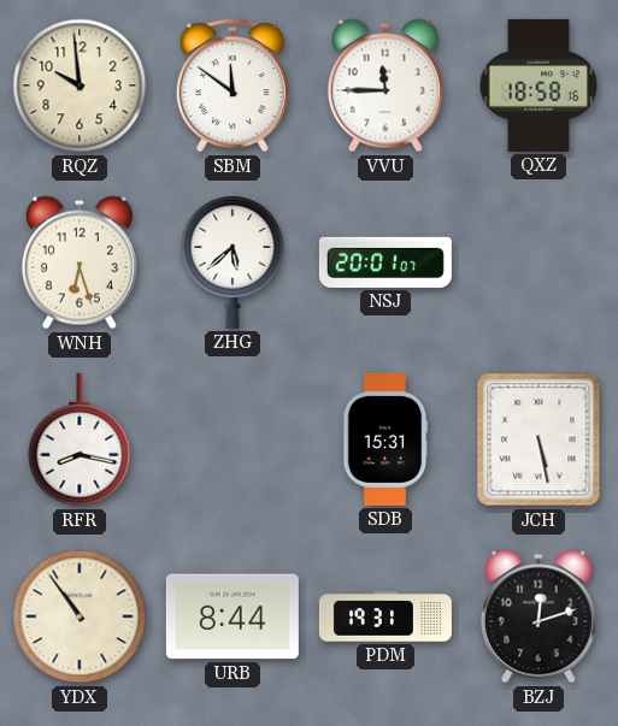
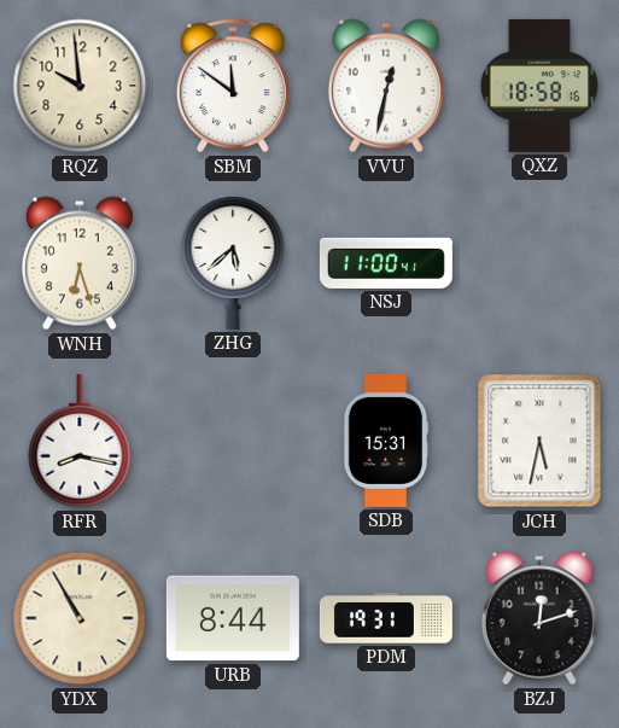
VVU: 11:45 -> 12:32
NSJ: 20:01 -> 11:00
JCH: 5:28 -> 5:32
YDX: 10:54 -> 10:55
